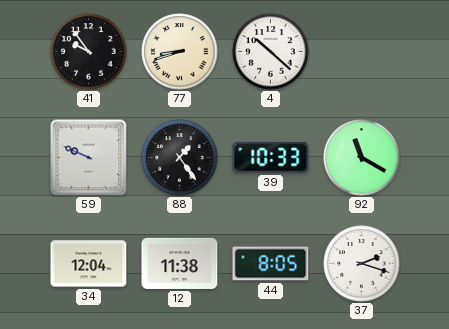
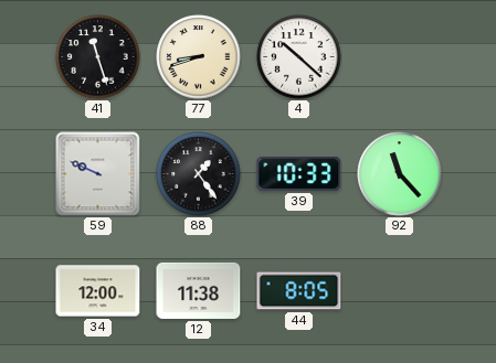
41: 9:54 -> 11:27
92: 11:20 -> 11:23
34: 12:04 -> 12:00
37: 2:18 -> none
